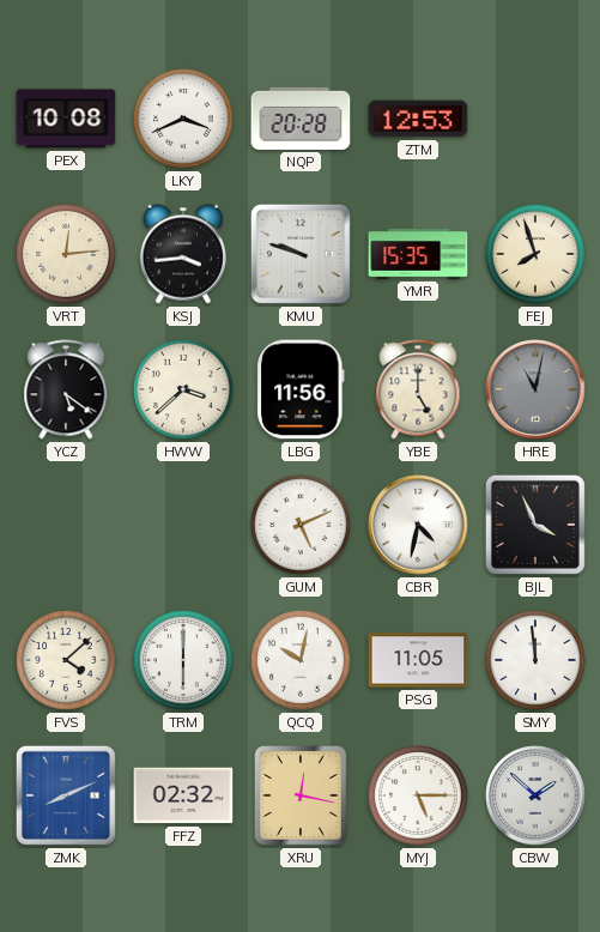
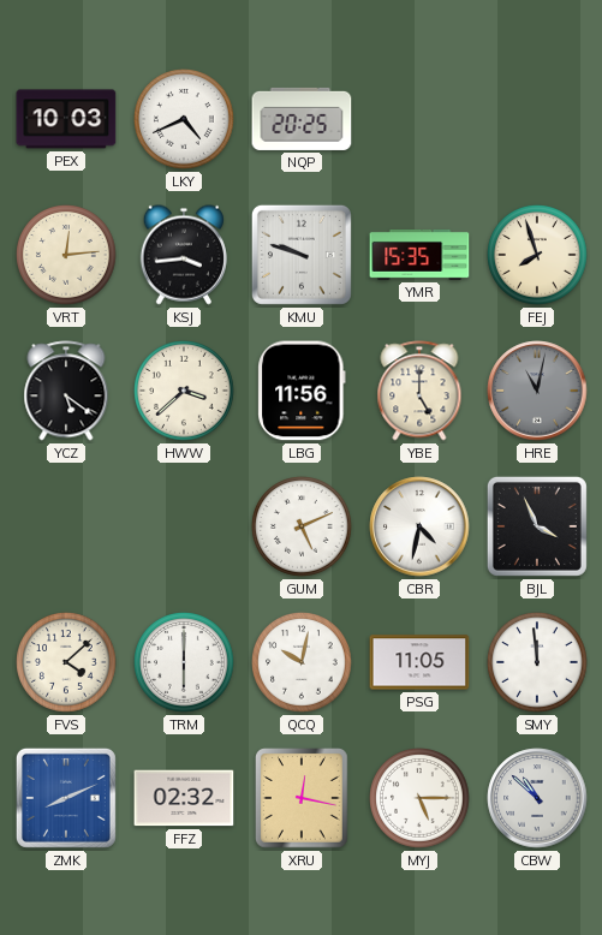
PEX: 10:08 -> 10:03
LKY: 3:41 -> 4:41
NQP: 20:28 -> 20:25
ZTM: 12:53 -> none
CBW: 1:52 -> 10:52
